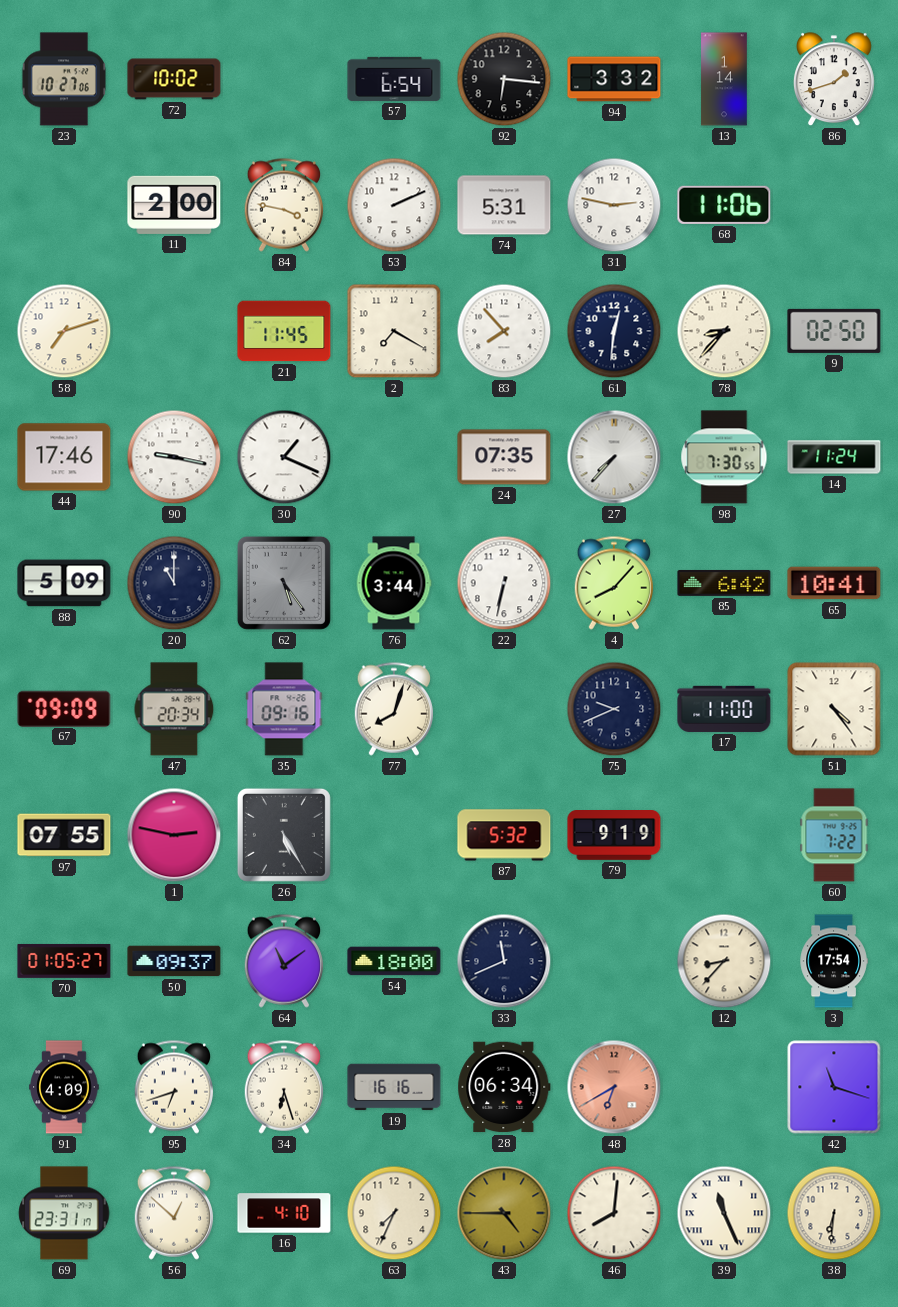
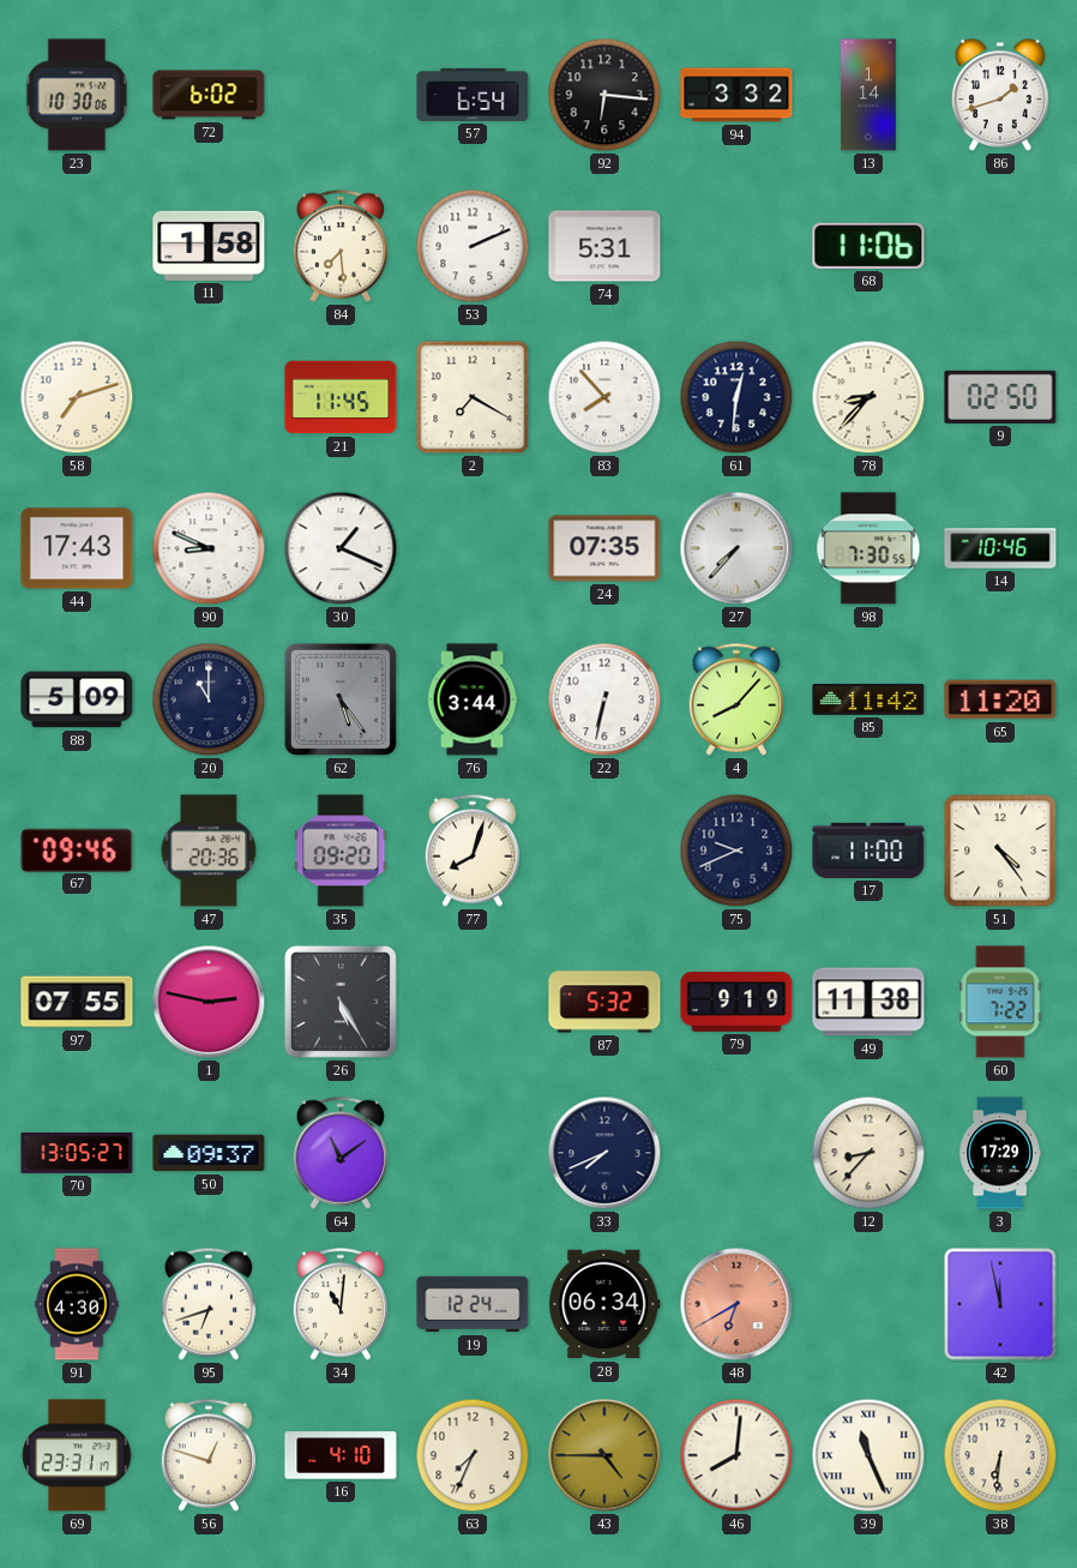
23: 10:27 -> 10:30
72: 10:02 -> 6:02
11: 2:00 -> 1:58
84: 3:47 -> 7:29
31: 2:47 -> none
44: 17:46 -> 17:43
90: 9:17 -> 8:49
14: 11:24 -> 10:46
85: 6:42 -> 11:42
65: 10:41 -> 11:20
67: 09:09 -> 09:46
47: 20:34 -> 20:36
35: 09:16 -> 09:20
49: none -> 11:38
70: 01:05 -> 13:05
54: 18:00 -> none
33: 11:41 -> 7:41
3: 17:54 -> 17:29
91: 4:09 -> 4:30
34: 6:27 -> 11:01
19: 16:16 -> 12:24
42: 11:18 -> 11:58
56: 12:52 -> 12:48
